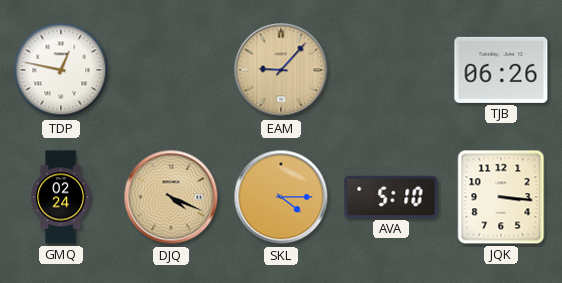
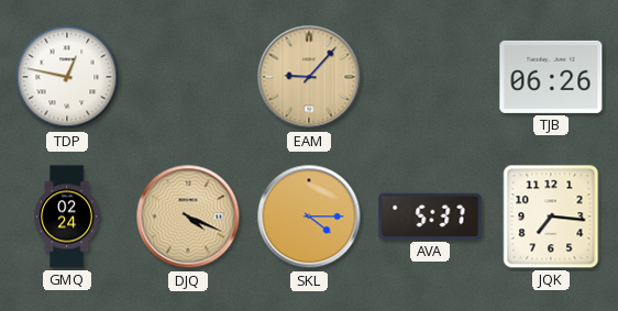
AVA: 5:10 -> 5:37
JQK: 3:16 -> 7:16
